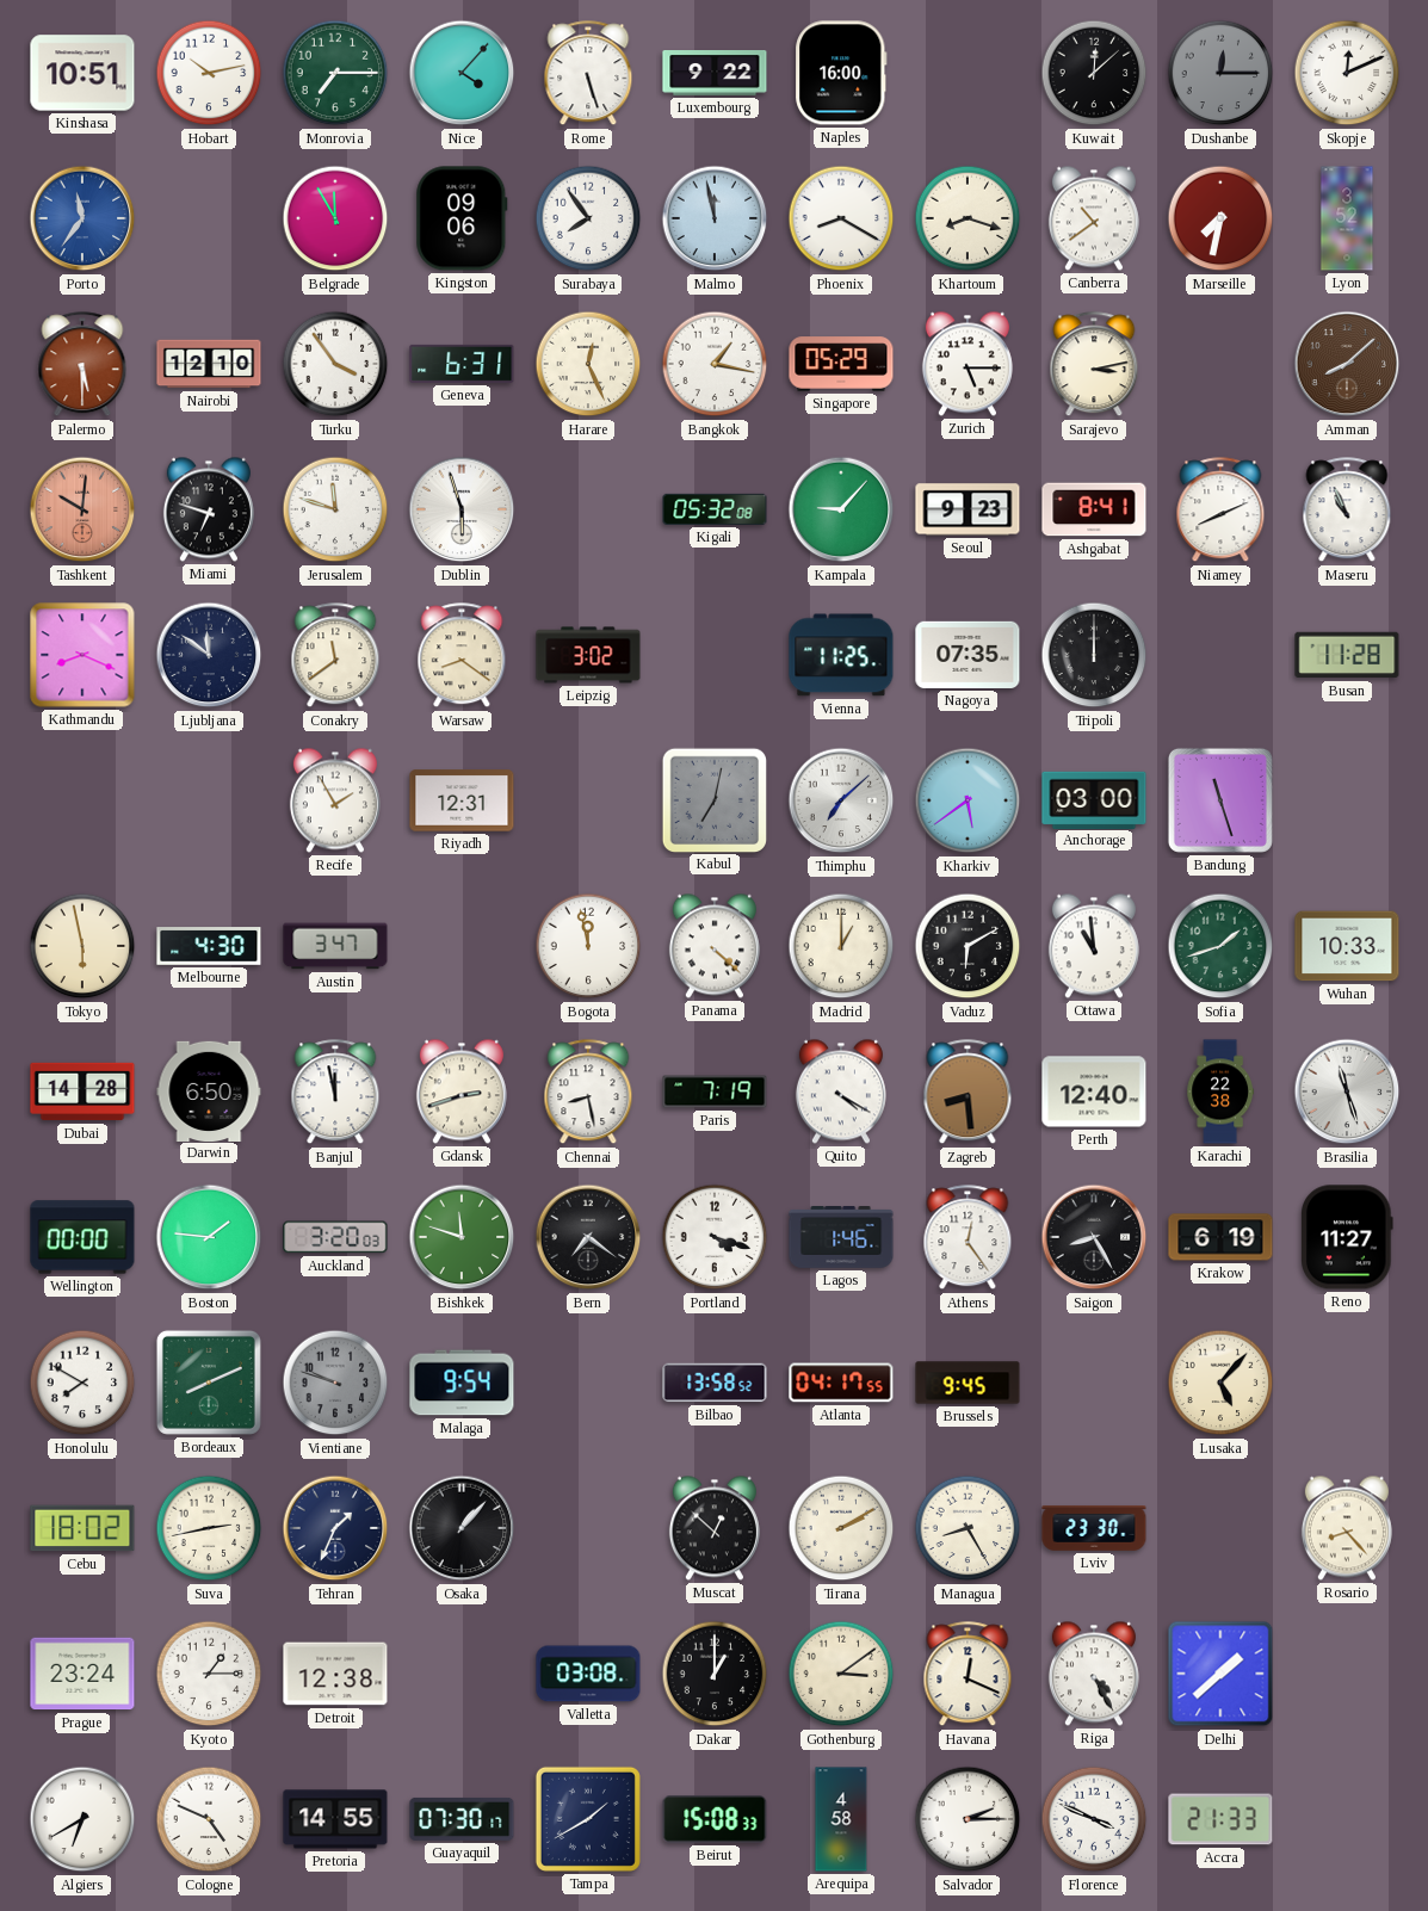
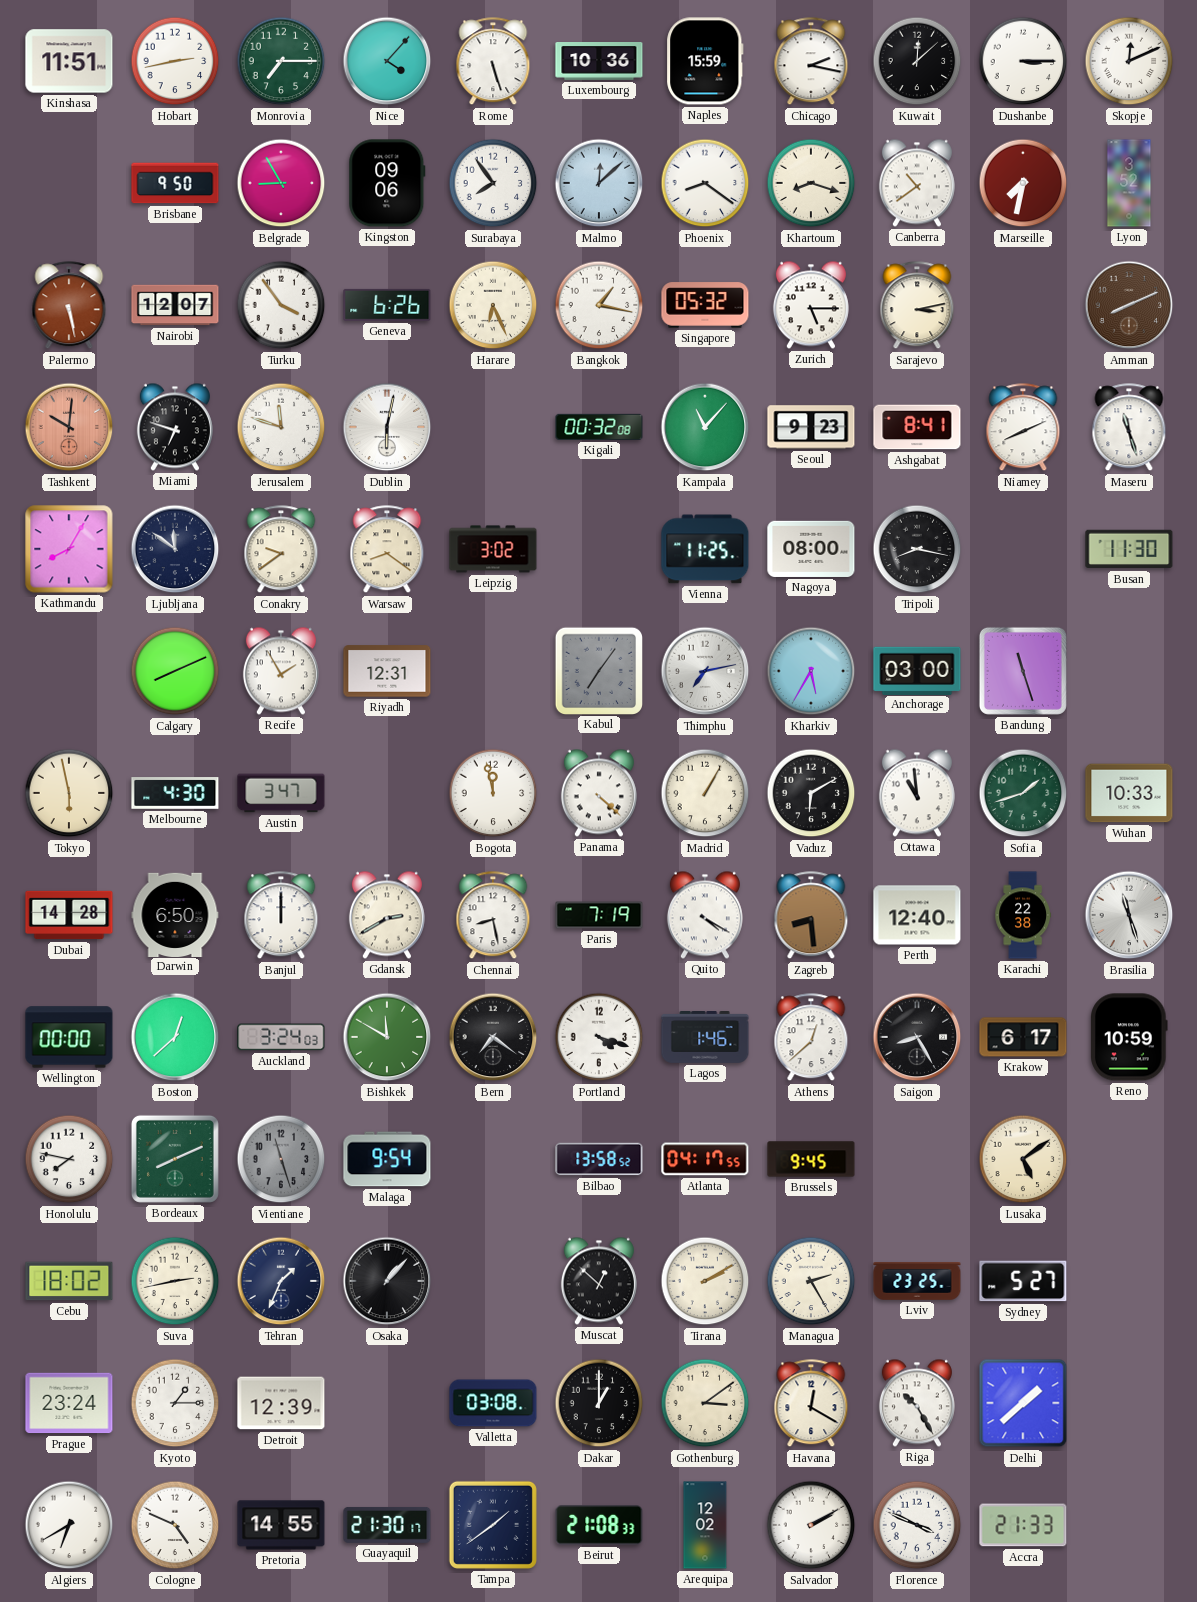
Kinshasa: 10:51 -> 11:51
Hobart: 10:13 -> 2:43
Luxembourg: 9:22 -> 10:36
Naples: 16:00 -> 15:59
Chicago: none -> 2:17
Dushanbe: 12:15 -> 3:15
Dushanbe dial: grey -> white
Porto: 11:36 -> none
Brisbane: none -> 9:50
Belgrade: 11:55 -> 8:55
Malmo: 11:58 -> 12:08
Phoenix: 8:20 -> 8:21
Palermo: 5:30 -> 5:28
Nairobi: 12:10 -> 12:07
Geneva: 6:31 -> 6:26
Harare: 12:26 -> 6:26
Singapore: 05:29 -> 05:32
Amman: 8:08 -> 8:11
Dublin: 5:57 -> 6:02
Kigali: 05:32 -> 00:32
Kampala: 9:07 -> 11:07
Maseru: 10:56 -> 11:27
Kathmandu: 8:19 -> 8:05
Conakry: 11:39 -> 9:39
Nagoya: 07:35 -> 08:00
Tripoli: 12:00 -> 8:17
Busan: 11:28 -> 11:30
Calgary: none -> 8:11
Kabul: 7:02 -> 7:06
Thimphu: 7:08 -> 7:13
Kharkiv: 5:39 -> 5:35
Madrid: 1:00 -> 1:05
Banjul: 11:58 -> 12:00
Gdansk: 2:42 -> 2:40
Boston: 1:46 -> 12:38
Auckland: 3:20 -> 3:24
Bishkek: 11:48 -> 11:50
Athens: 12:24 -> 12:38
Krakow: 6:19 -> 6:17
Reno: 11:27 -> 10:59
Honolulu: 7:50 -> 7:47
Vientiane: 9:48 -> 11:27
Lusaka: 5:07 -> 5:09
Managua: 8:25 -> 2:25
Lviv: 23:30 -> 23:25
Sydney: none -> 5:27
Rosario: 8:23 -> none
Detroit: 12:38 -> 12:39
Havana: 12:19 -> 12:20
Riga: 4:25 -> 10:25
Guayaquil: 07:30 -> 21:30
Tampa: 1:40 -> 1:39
Beirut: 15:08 -> 21:08
Arequipa: 4:58 -> 12:02
Salvador: 2:15 -> 2:10
